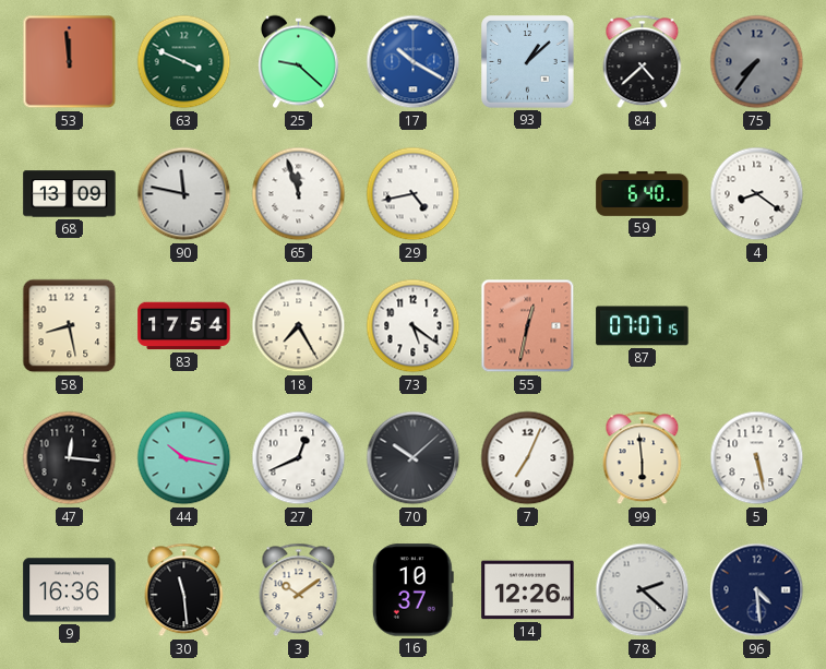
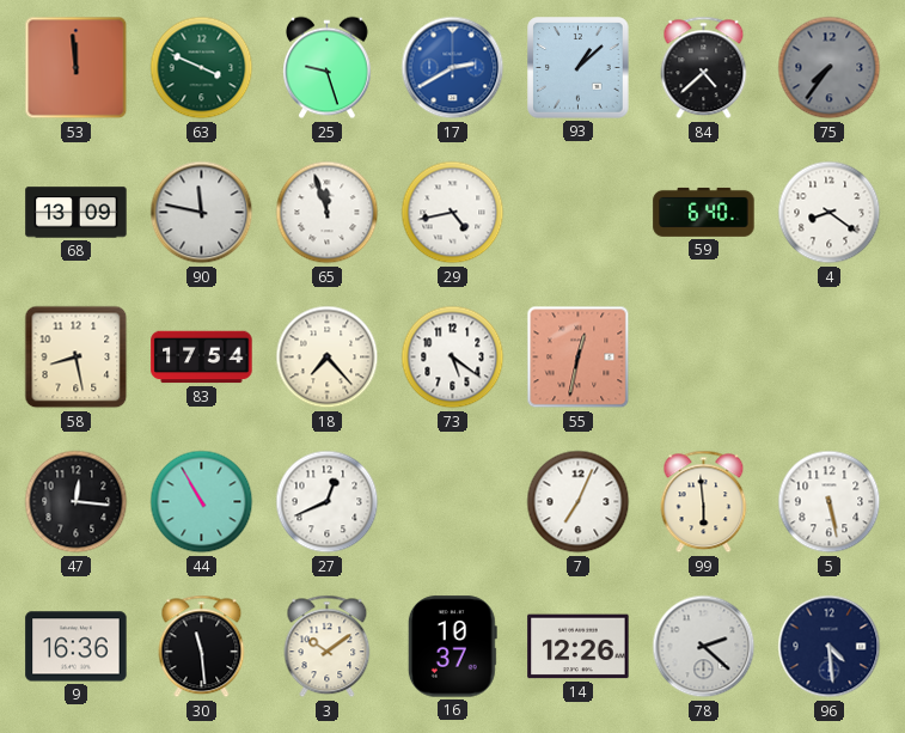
25: 9:22 -> 9:27
17: 10:20 -> 2:40
18: 7:25 -> 7:23
87: 07:07 -> none
44: 10:17 -> 10:55
70: 10:08 -> none
